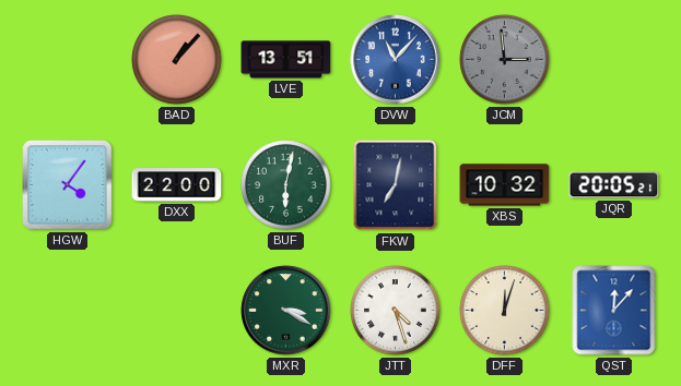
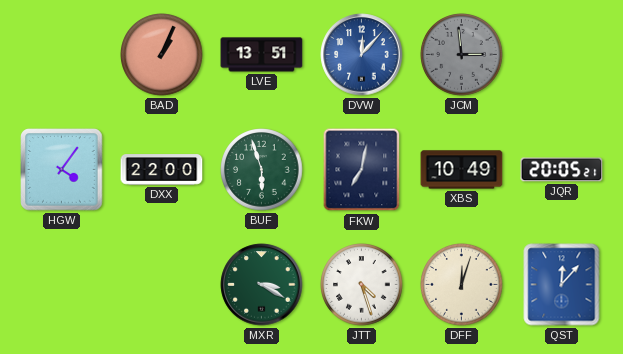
BAD: 1:07 -> 1:04
DVW: 11:07 -> 12:07
BUF: 6:02 -> 5:57
XBS: 10:32 -> 10:49
